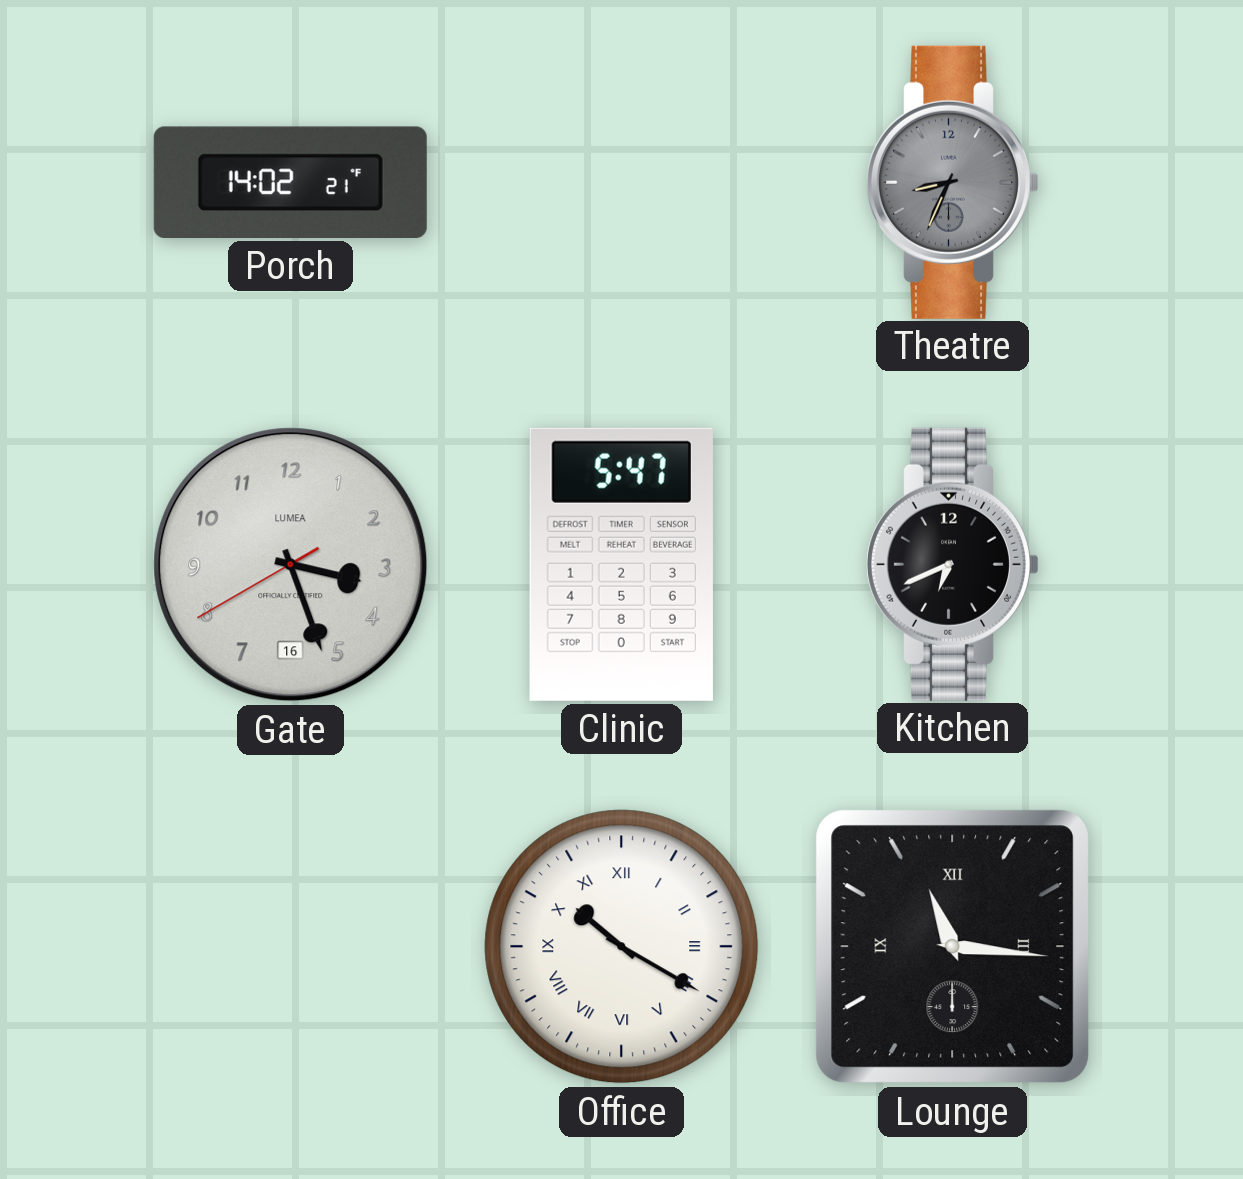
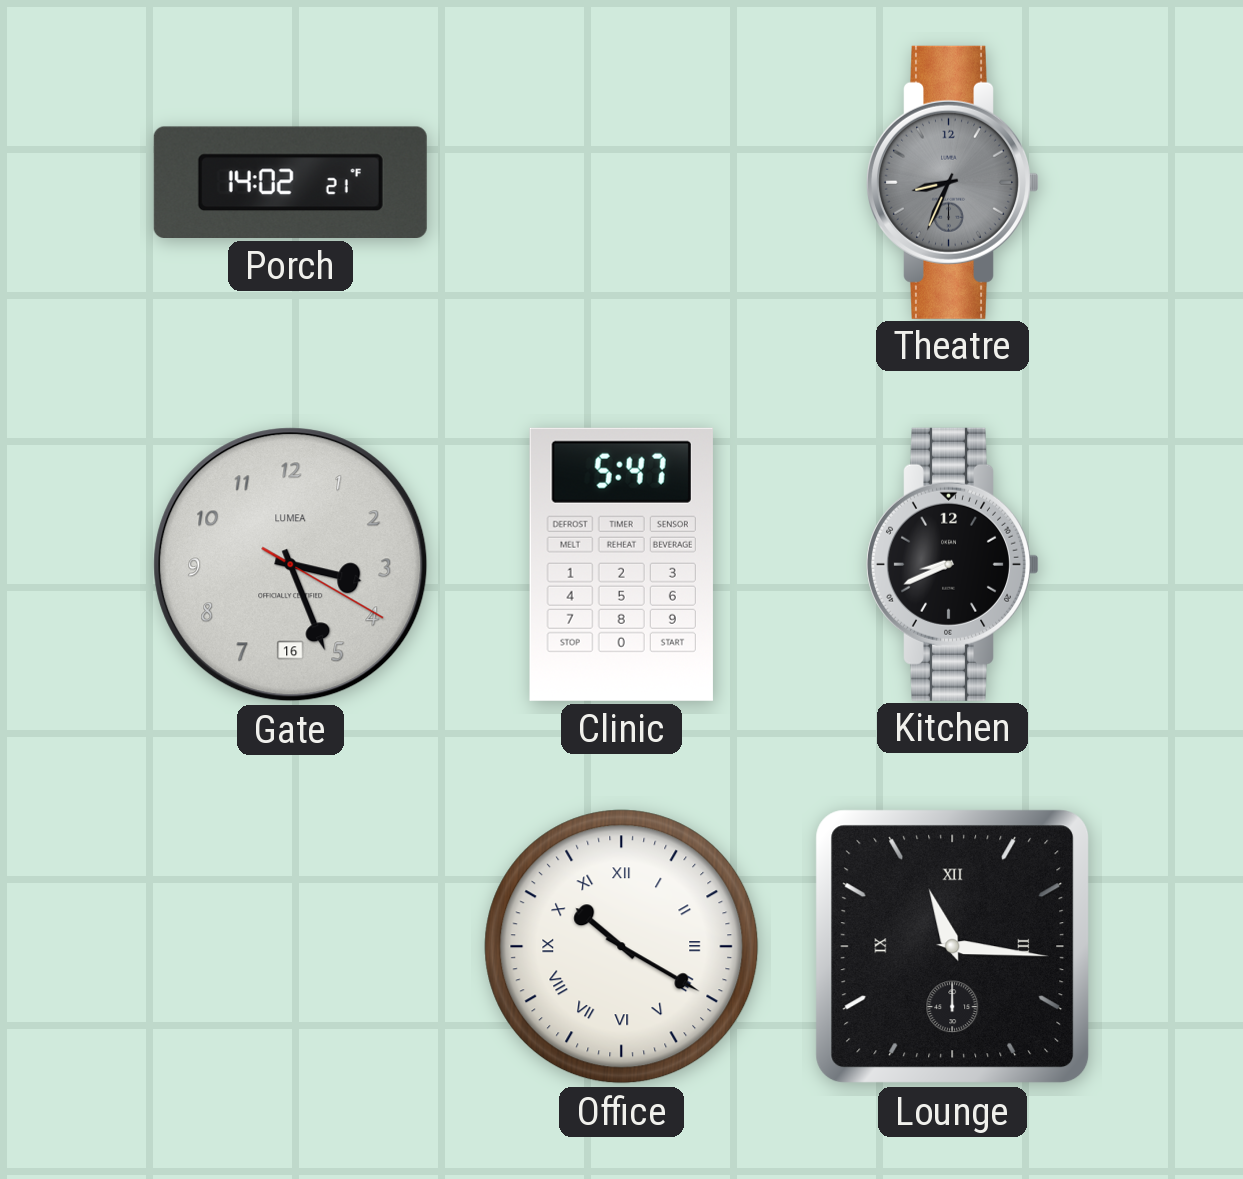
Gate: 3:26:40 -> 3:26:20
Kitchen: 6:41 -> 8:41
